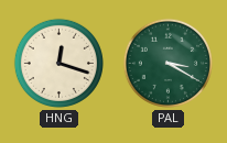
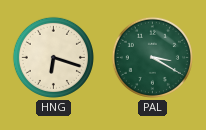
HNG: 12:18 -> 6:18
